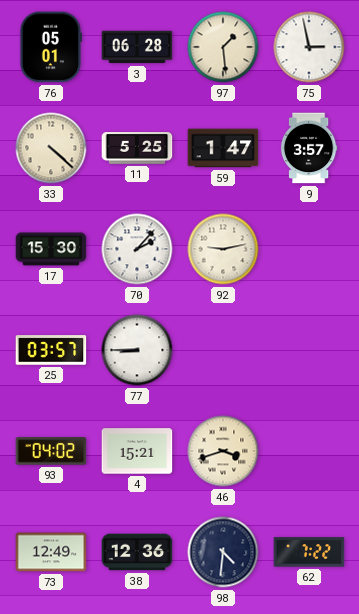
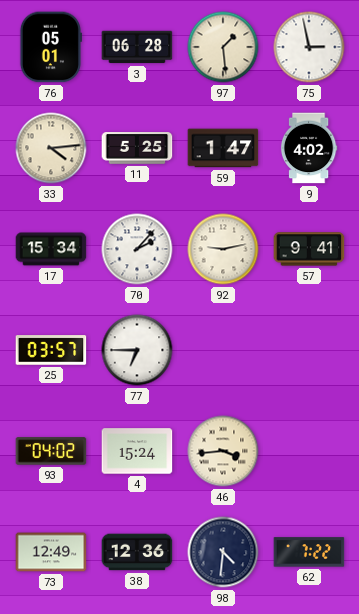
33: 4:22 -> 4:14
9: 3:57 -> 4:02
17: 15:30 -> 15:34
57: none -> 9:41
77: 8:45 -> 6:45
4: 15:21 -> 15:24
46: 3:42 -> 3:44
